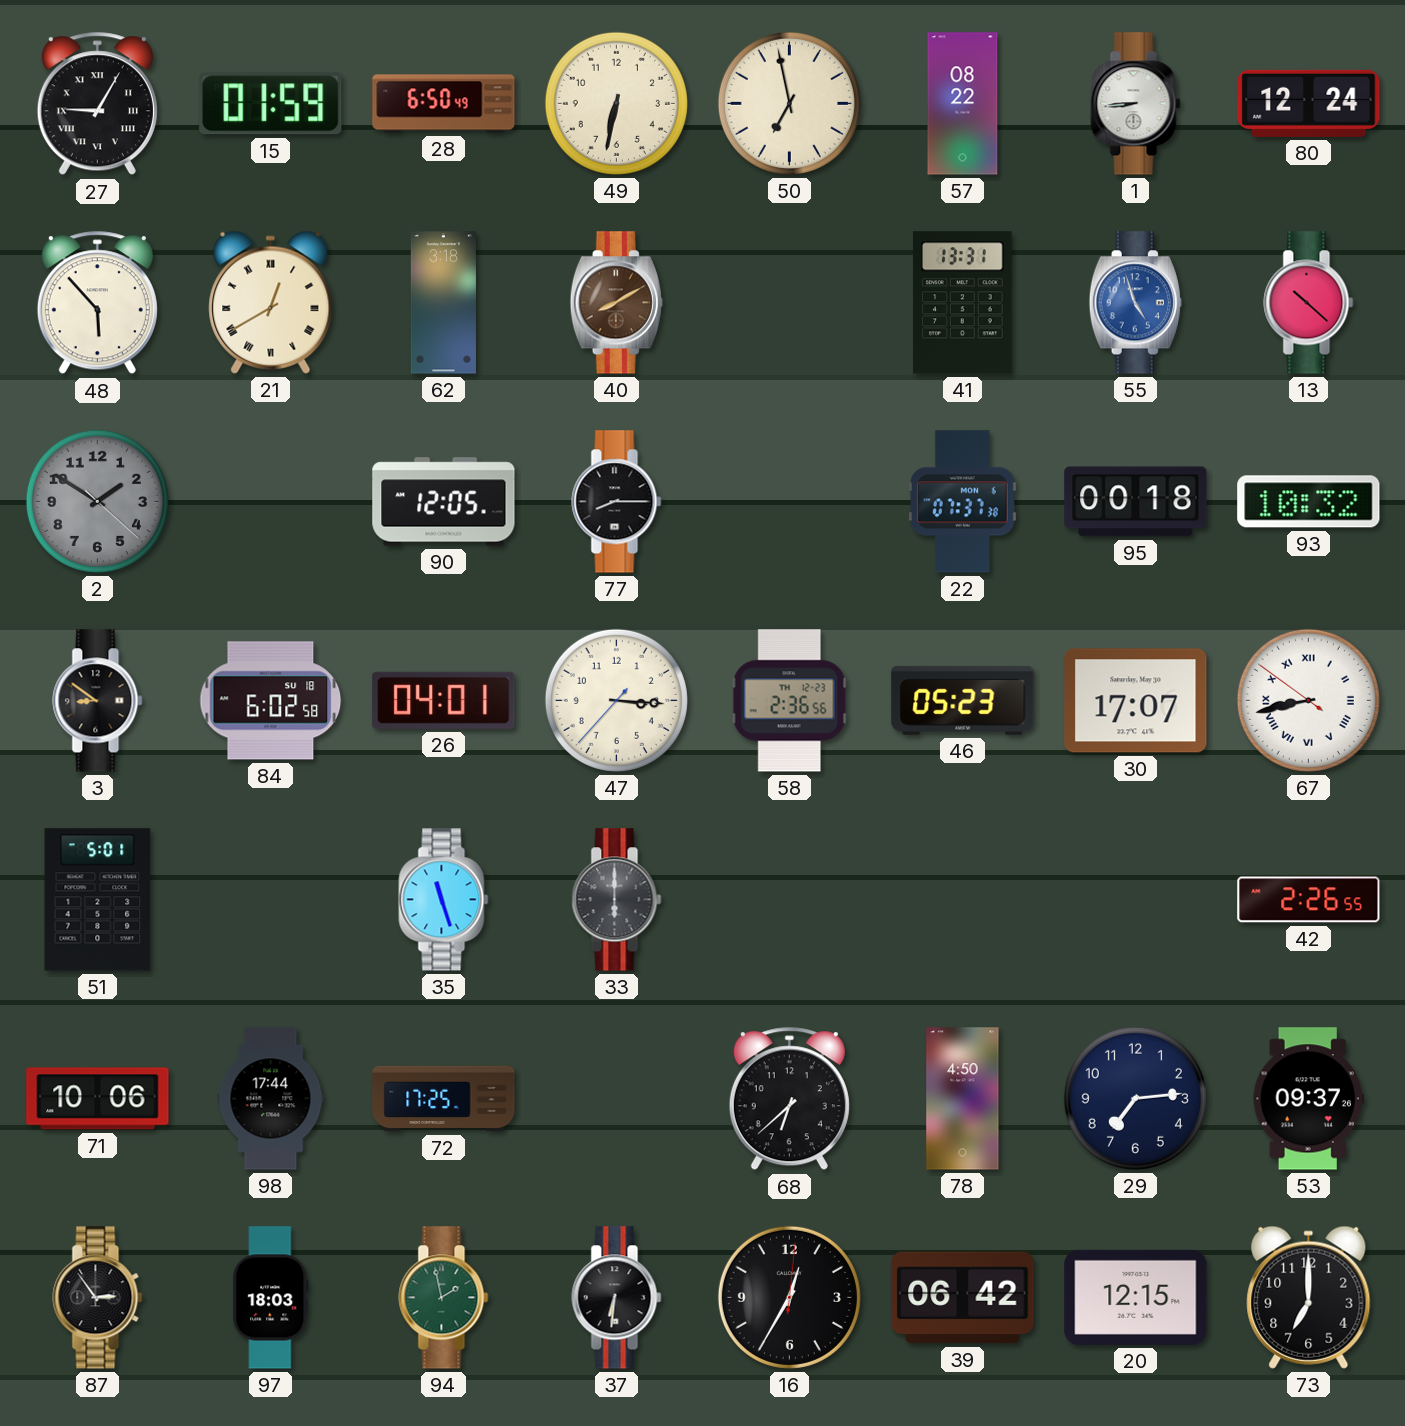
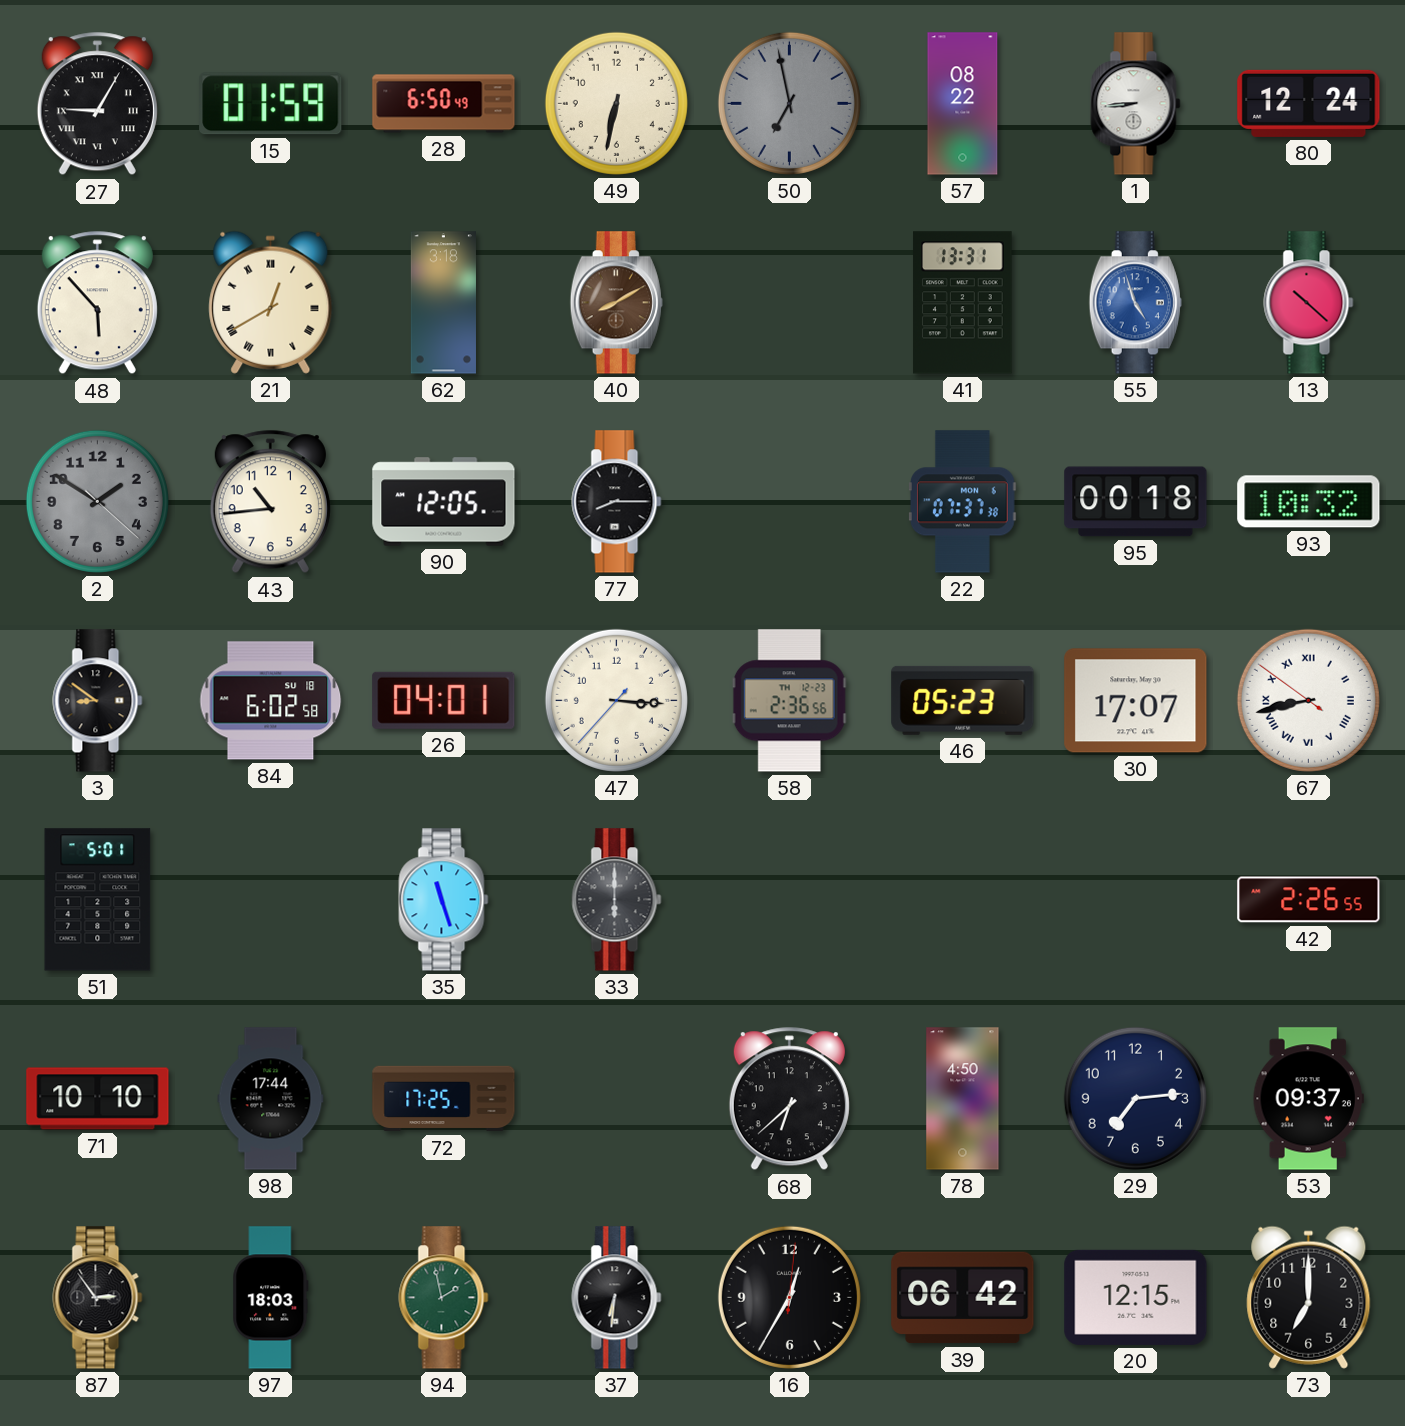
50 dial: cream -> grey
43: none -> 10:44
71: 10:06 -> 10:10
